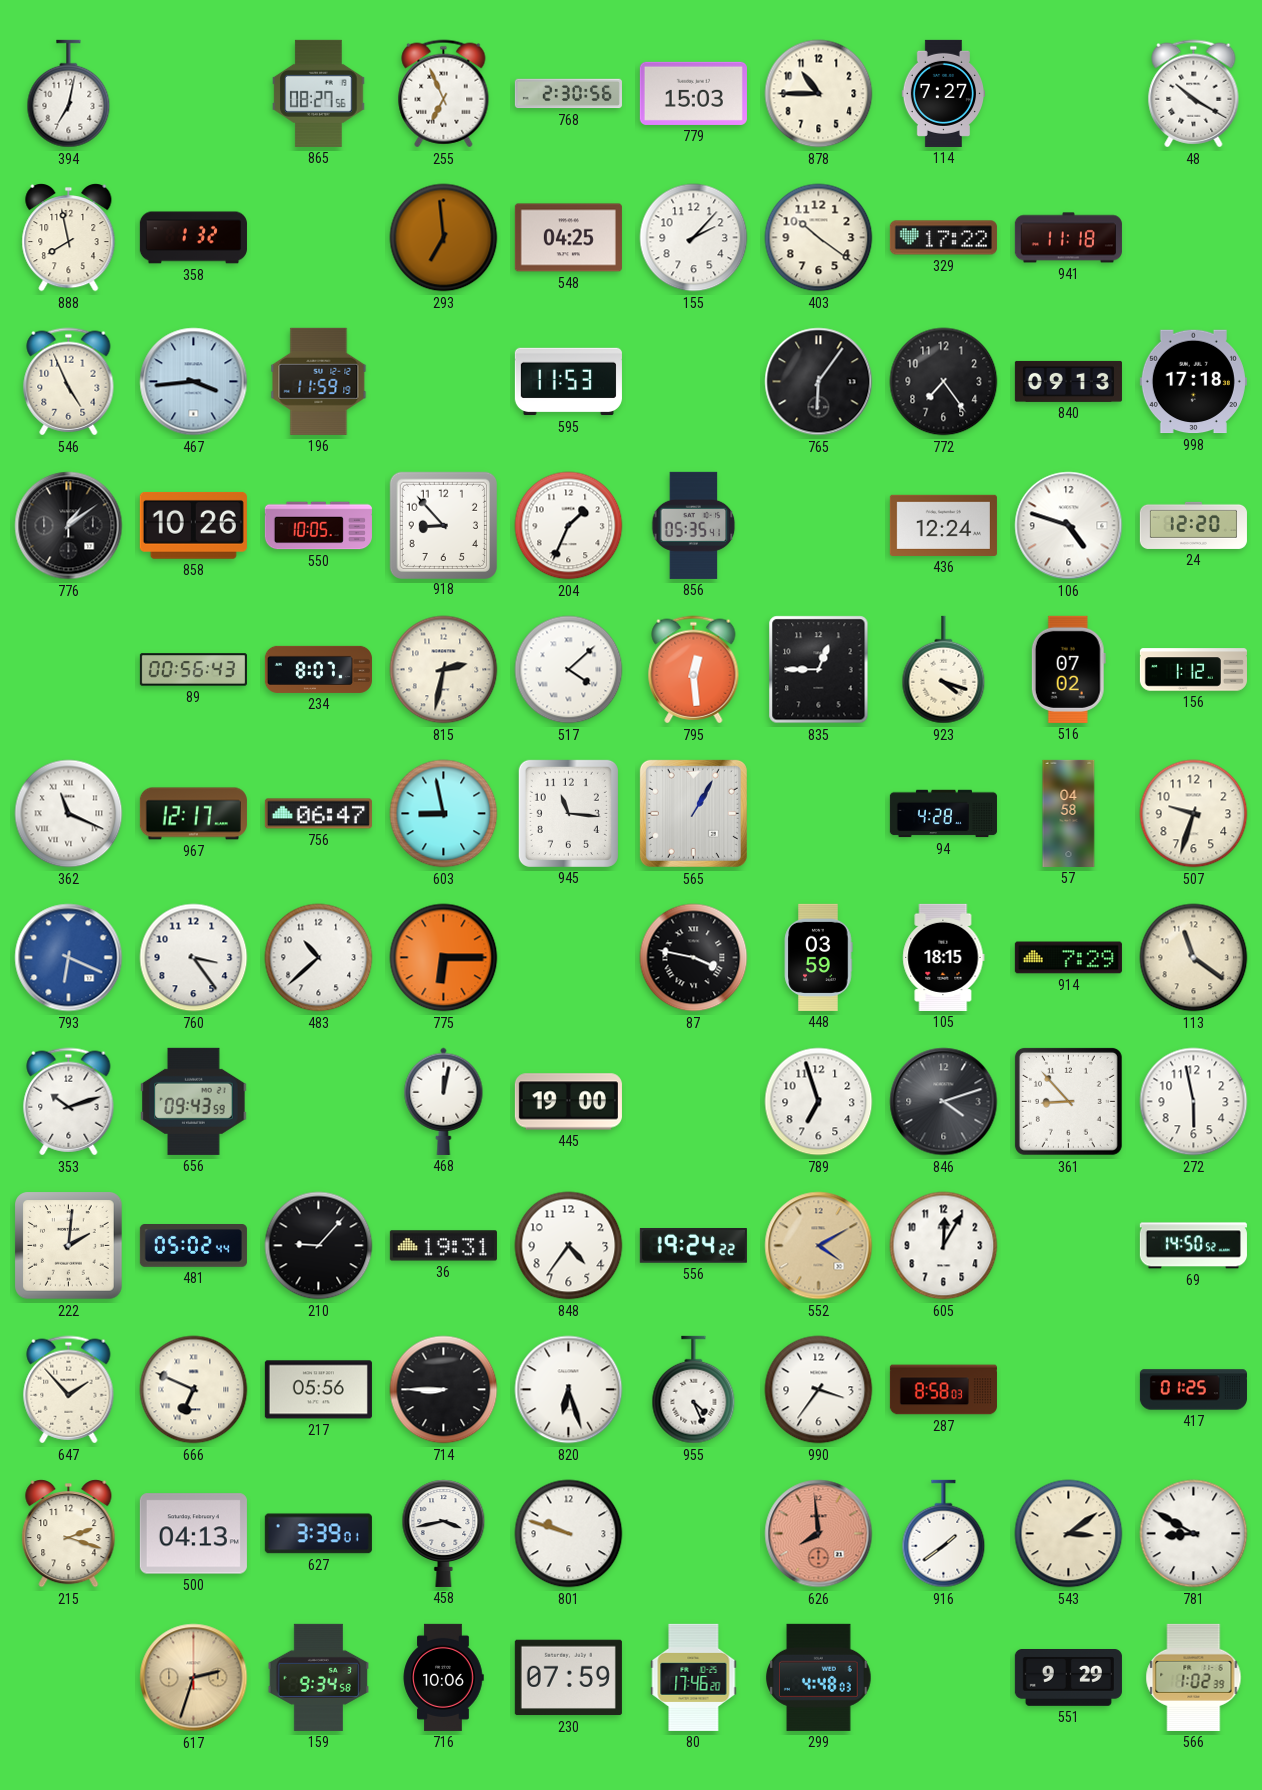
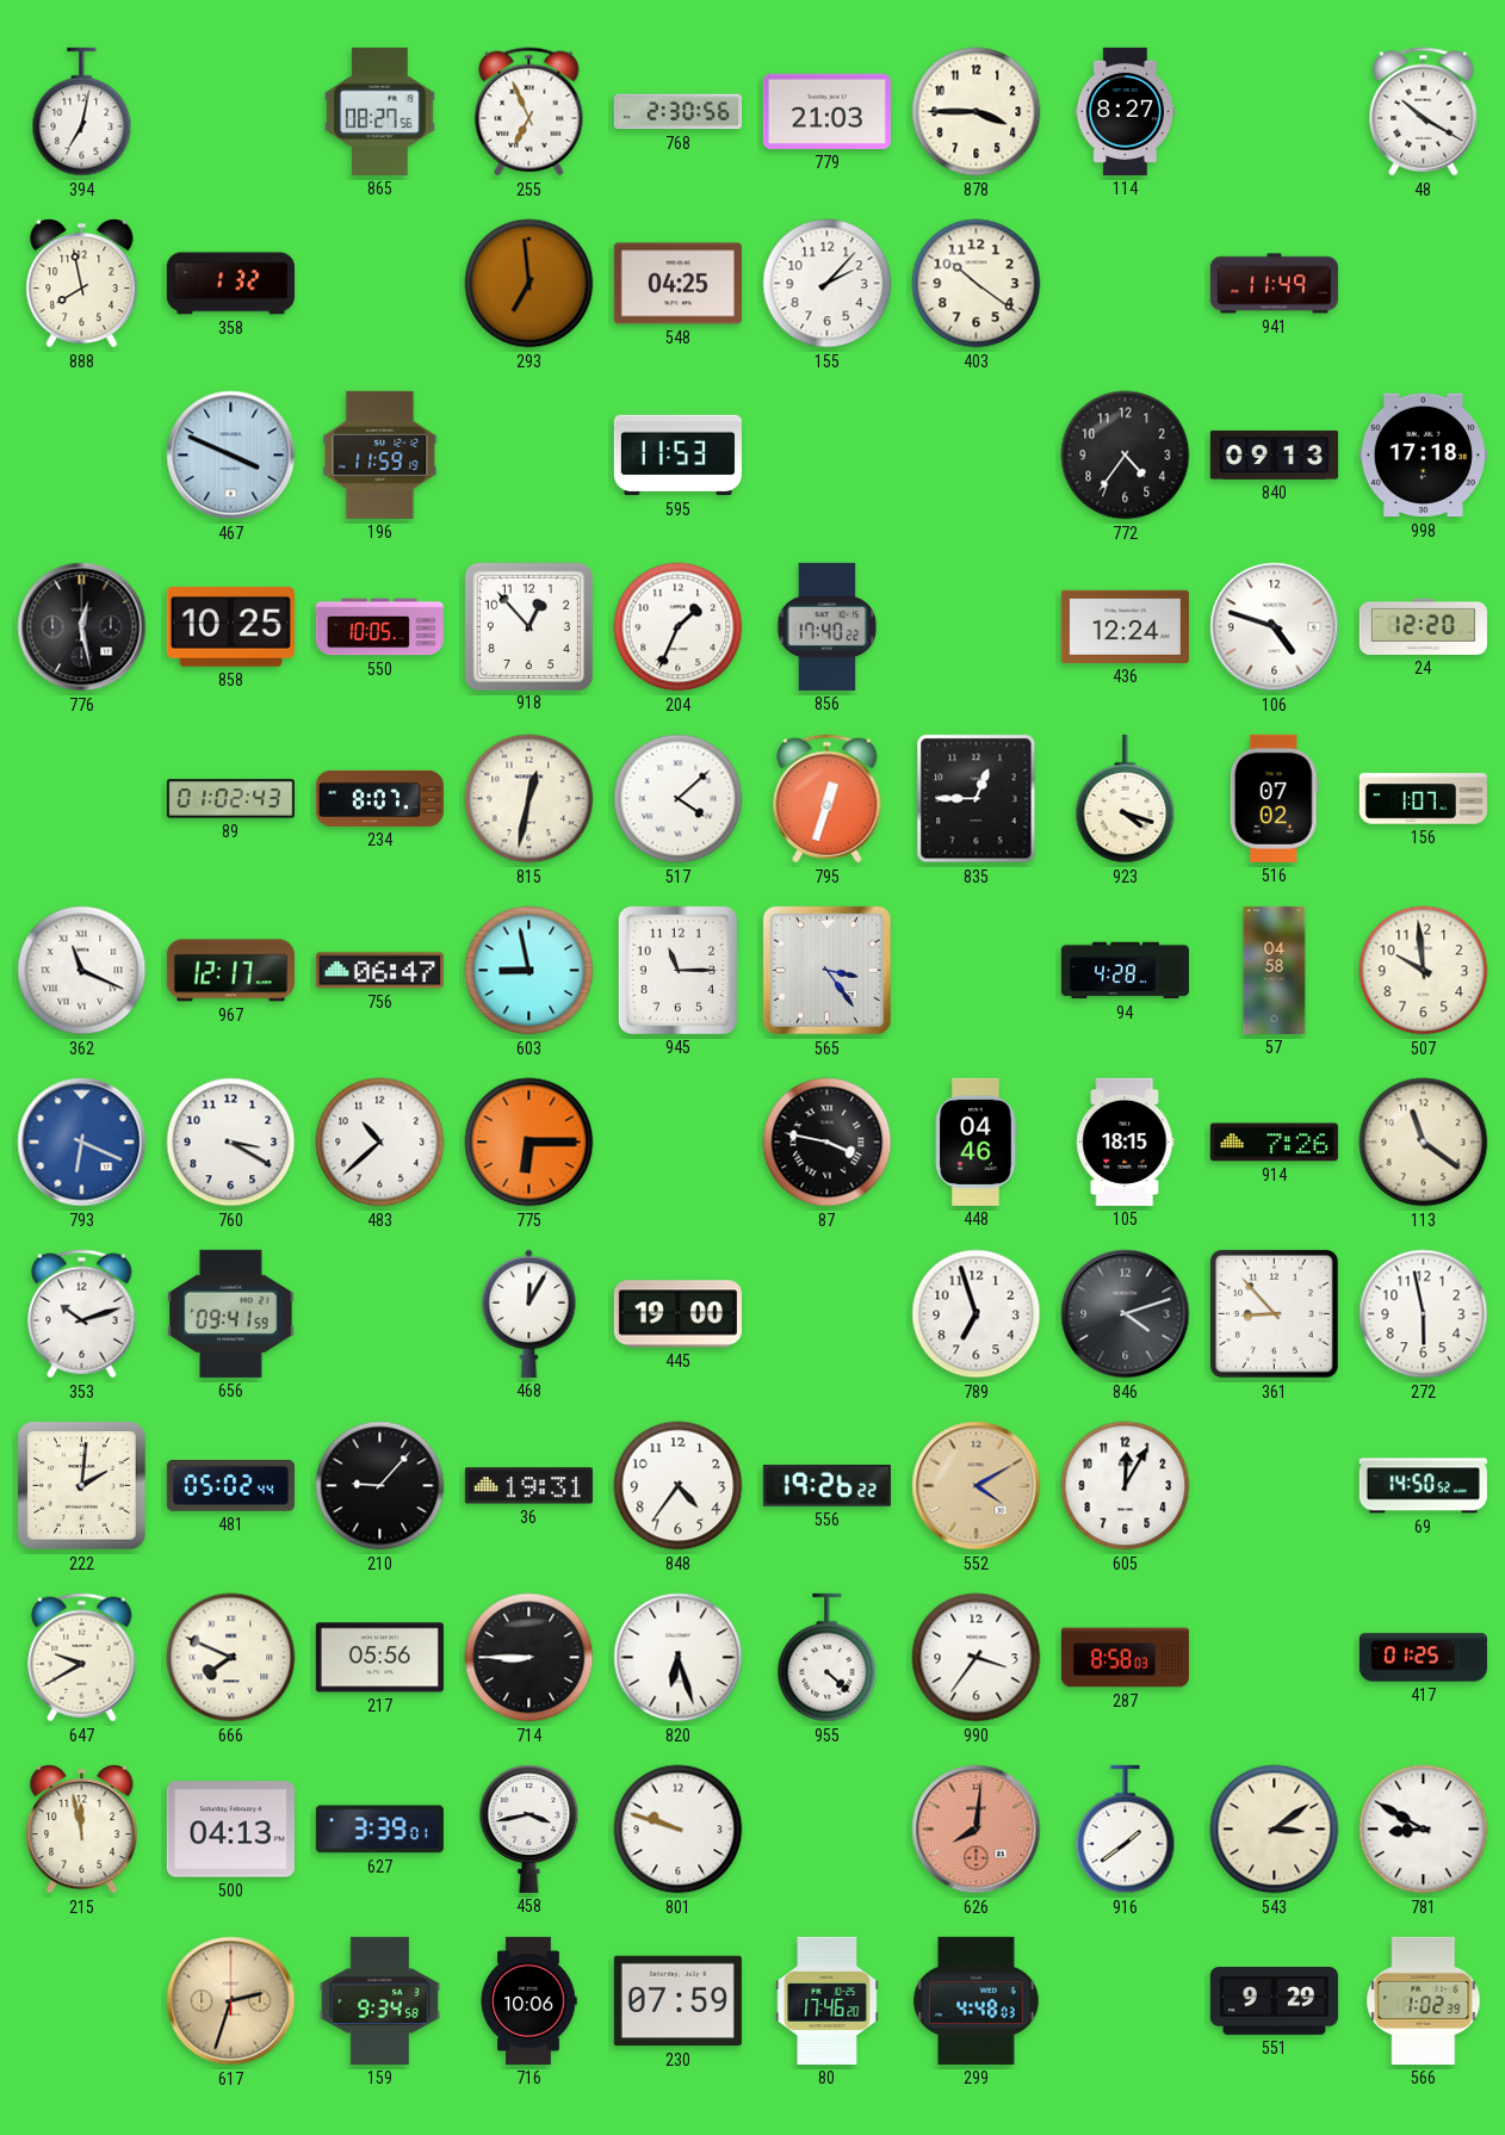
779: 15:03 -> 21:03
878: 10:45 -> 3:45
114: 7:27 -> 8:27
329: 17:22 -> none
941: 11:18 -> 11:49
546: 4:56 -> none
467: 3:44 -> 3:49
765: 6:06 -> none
772: 7:24 -> 4:36
776: 1:09 -> 12:28
858: 10:26 -> 10:25
918: 8:53 -> 12:53
856: 05:35 -> 17:40
89: 00:56 -> 01:02
815: 2:32 -> 12:32
795: 12:29 -> 12:33
156: 1:12 -> 1:07
945: 11:16 -> 11:15
565: 1:05 -> 3:24
507: 9:33 -> 9:59
760: 3:24 -> 3:20
448: 03:59 -> 04:46
914: 7:29 -> 7:26
656: 09:43 -> 09:41
468: 12:02 -> 12:05
556: 19:24 -> 19:26
647: 1:53 -> 9:40
666: 6:49 -> 7:49
955: 4:26 -> 4:22
215: 2:18 -> 11:58
626: 7:59 -> 8:01
